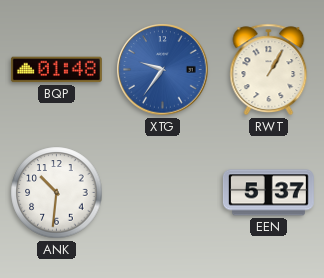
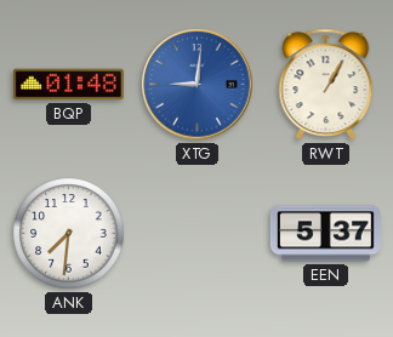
XTG: 9:36 -> 9:01
ANK: 10:31 -> 7:31
